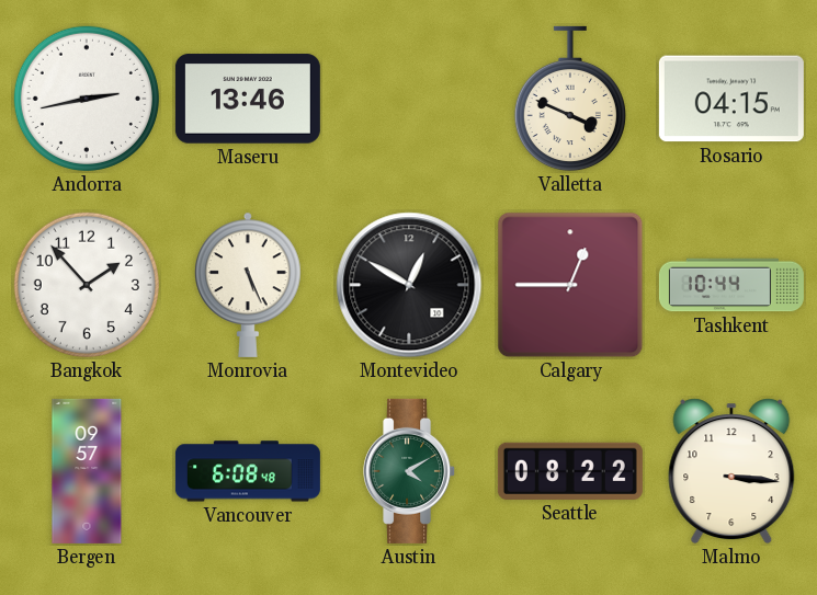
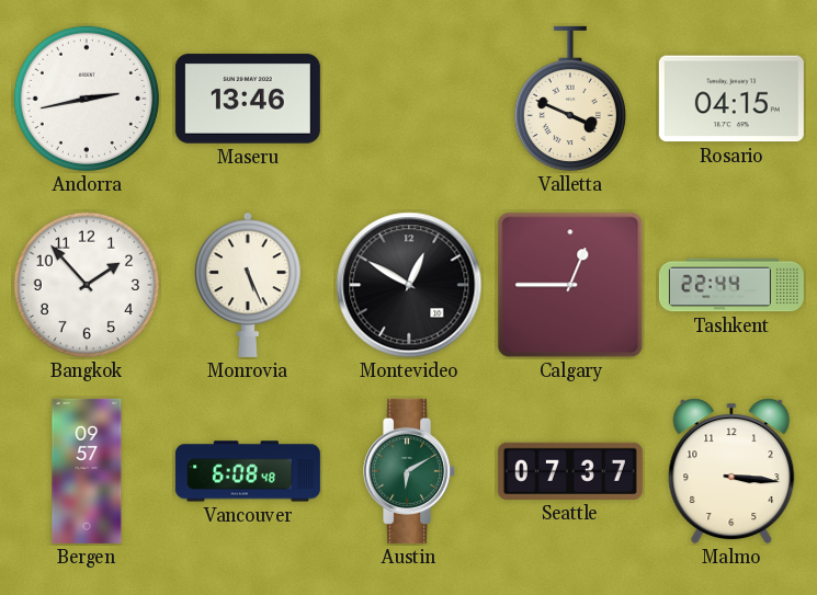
Tashkent: 10:44 -> 22:44
Austin: 4:10 -> 6:10
Seattle: 08:22 -> 07:37
